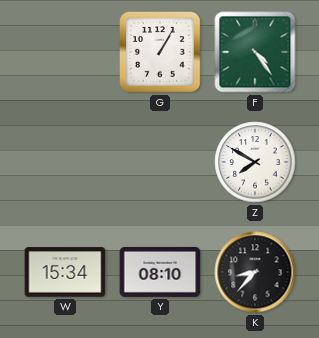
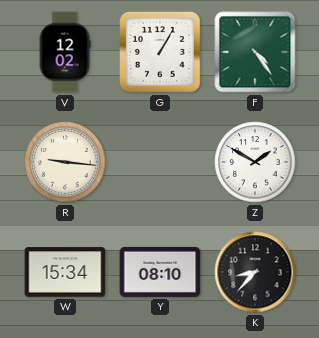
V: none -> 12:02
R: none -> 9:16
Z: 7:50 -> 1:50
